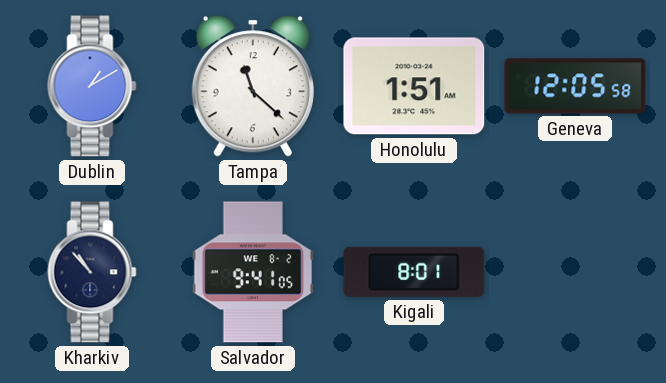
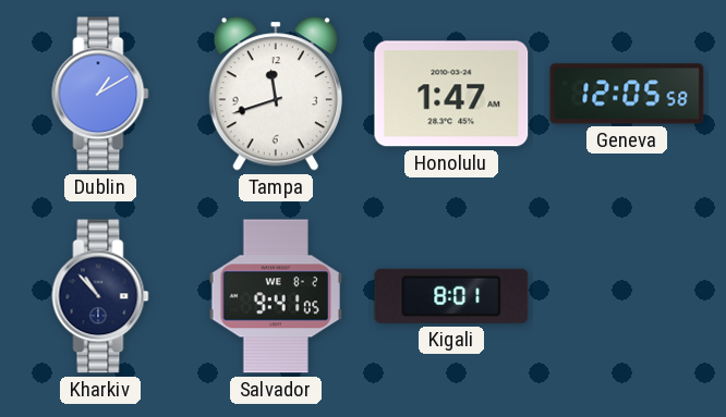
Tampa: 11:22 -> 11:42
Honolulu: 1:51 -> 1:47
